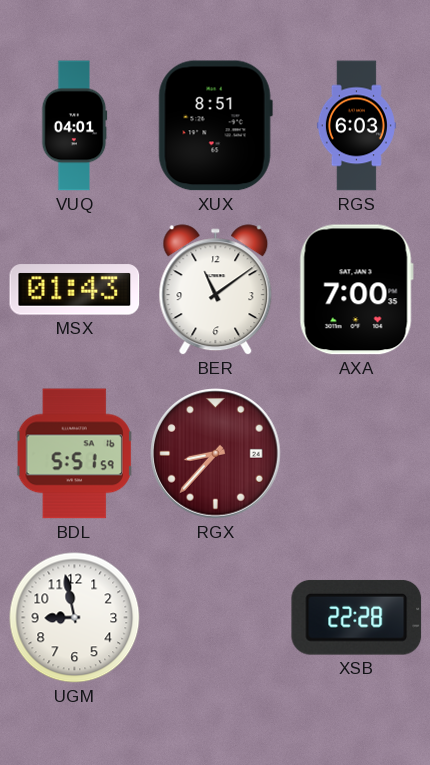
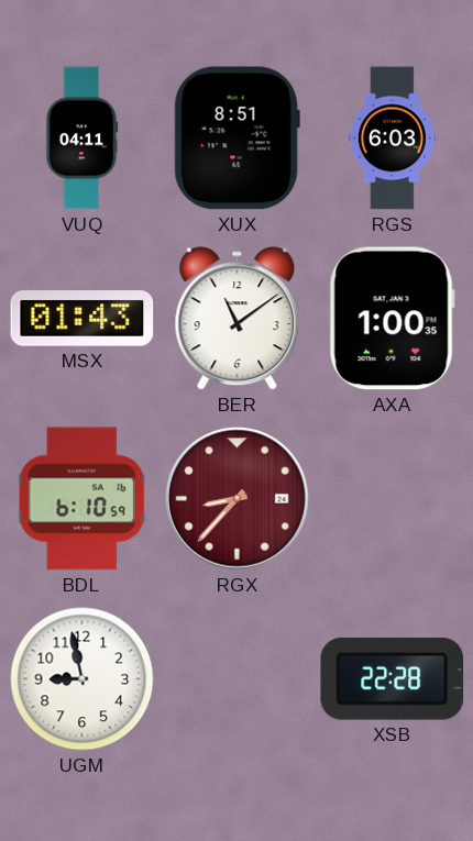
VUQ: 04:01 -> 04:11
AXA: 7:00 -> 1:00
BDL: 5:51 -> 6:10
